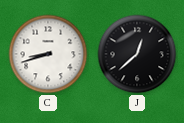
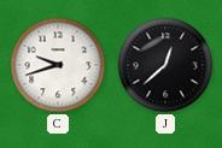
C: 8:42 -> 9:42
